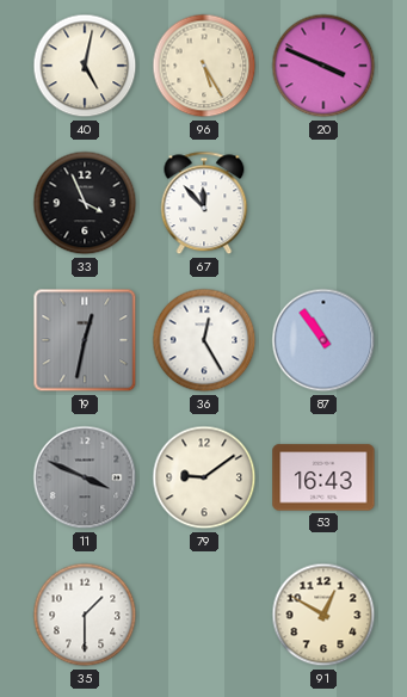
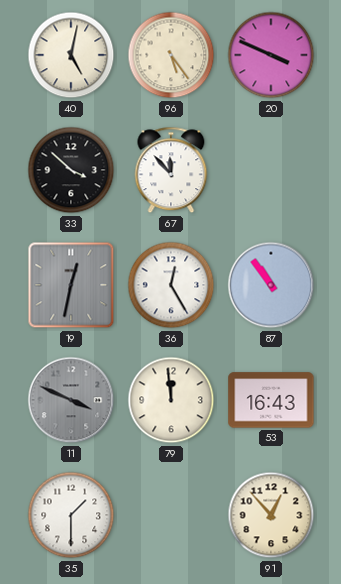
96: 5:25 -> 5:24
33: 3:56 -> 3:52
79: 9:09 -> 11:59
91: 12:50 -> 12:53
